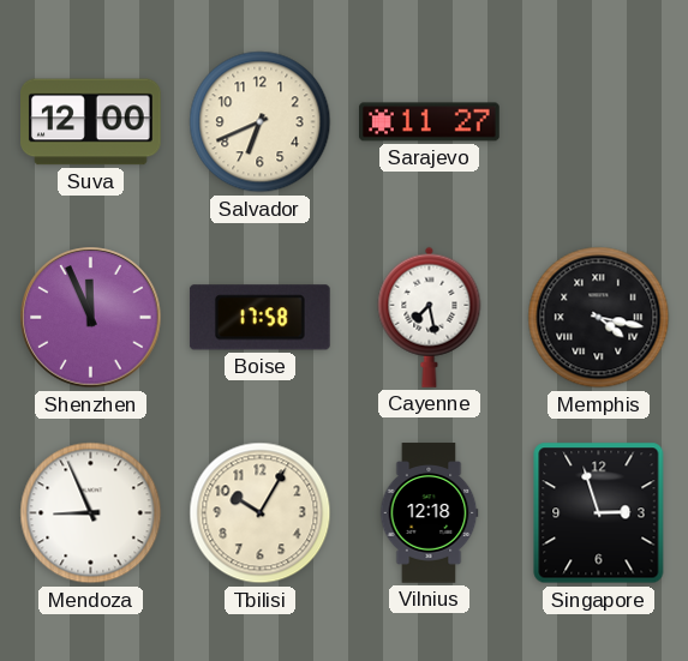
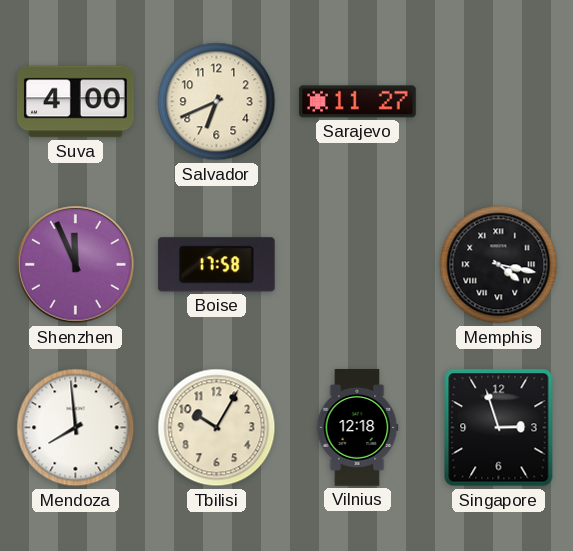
Suva: 12:00 -> 4:00
Cayenne: 7:28 -> none
Mendoza: 8:56 -> 7:59
